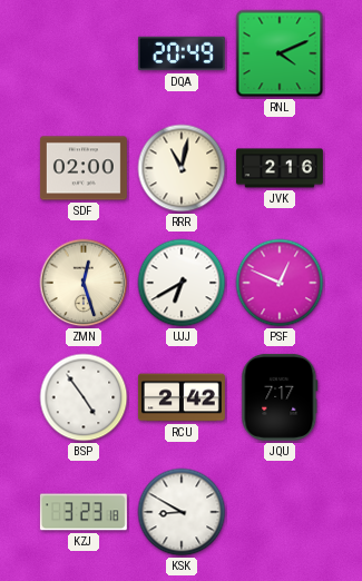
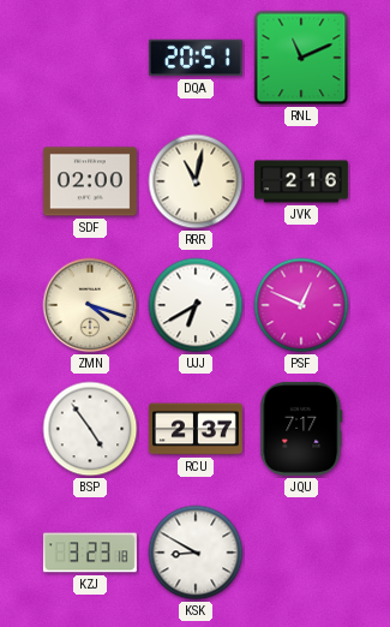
DQA: 20:49 -> 20:51
RNL: 4:11 -> 11:11
ZMN: 12:27 -> 4:18
RCU: 2:42 -> 2:37
